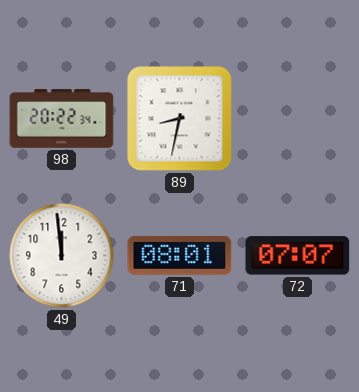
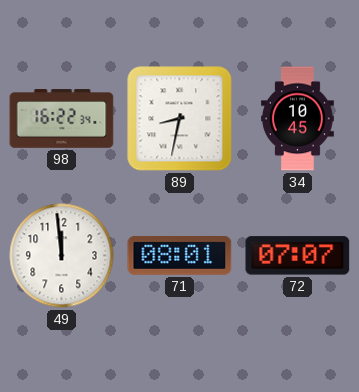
98: 20:22 -> 16:22
34: none -> 10:45
